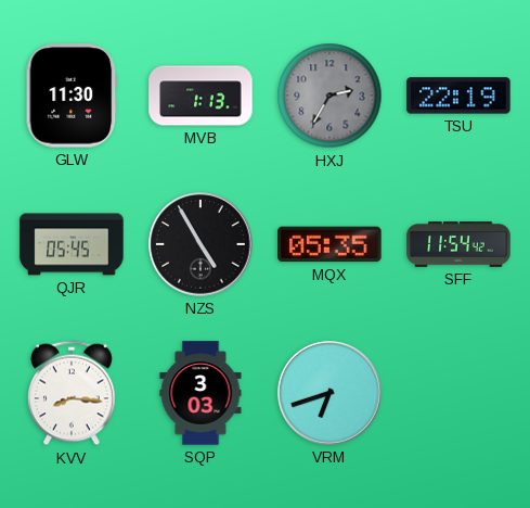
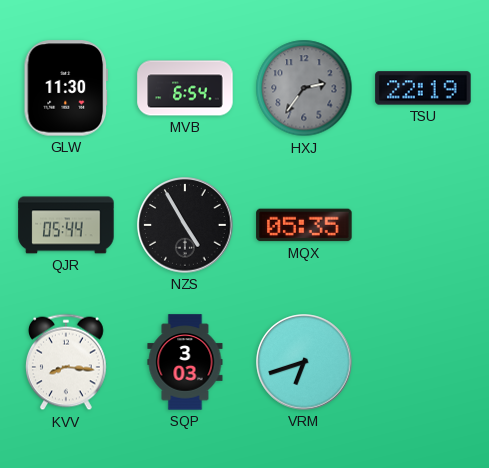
MVB: 1:13 -> 6:54
HXJ: 2:35 -> 2:36
QJR: 05:45 -> 05:44
SFF: 11:54 -> none
